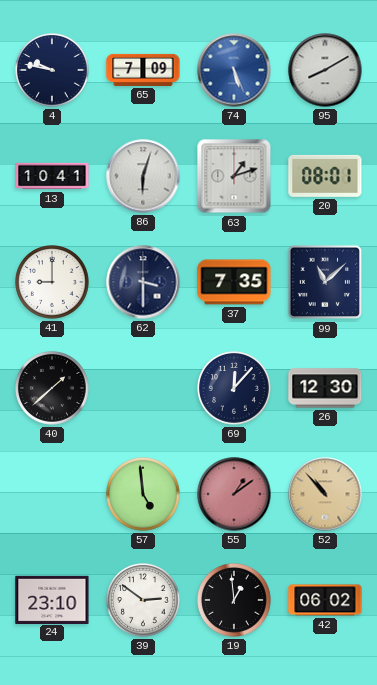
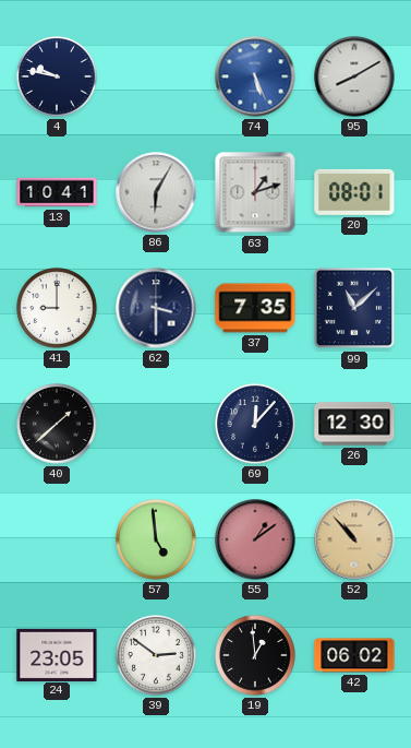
65: 7:09 -> none
86: 6:03 -> 6:05
24: 23:10 -> 23:05
